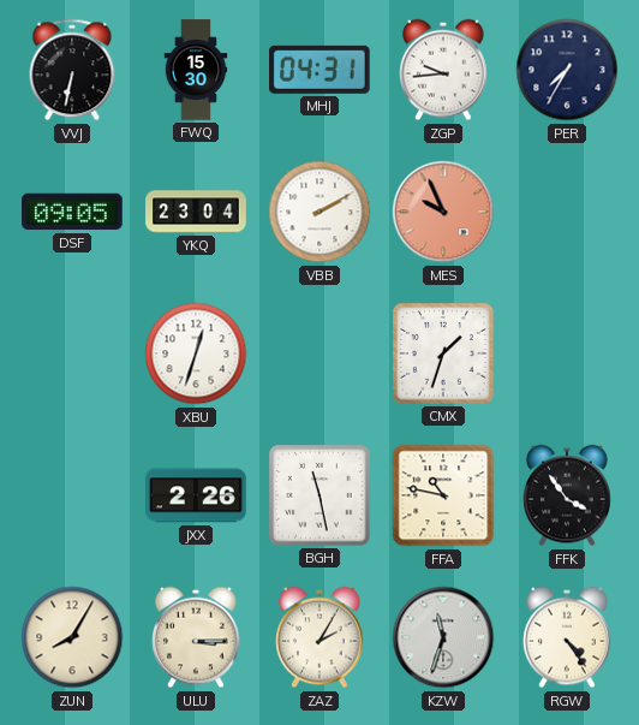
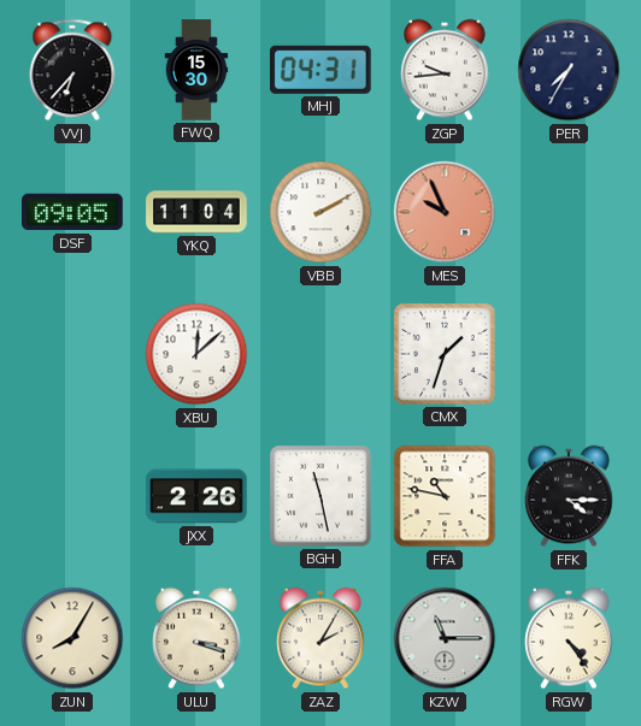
VVJ: 6:32 -> 6:37
YKQ: 23:04 -> 11:04
XBU: 12:33 -> 12:08
FFK: 3:54 -> 4:15
ULU: 3:15 -> 3:18
KZW: 11:33 -> 11:15
